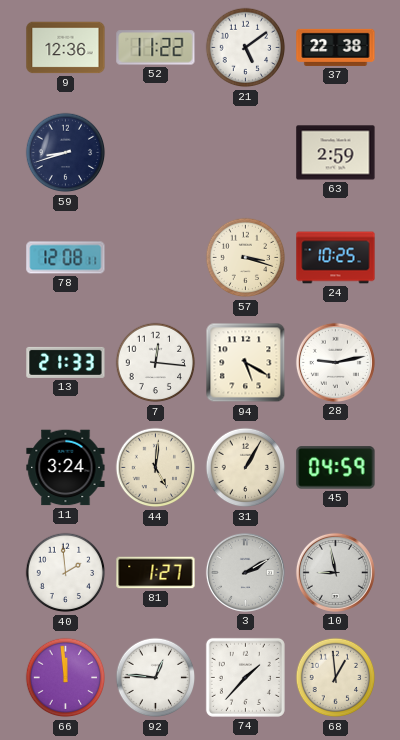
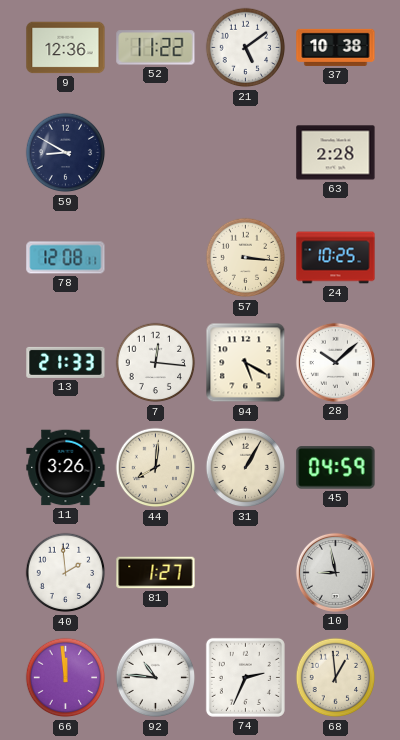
37: 22:38 -> 10:38
59: 8:42 -> 8:50
63: 2:59 -> 2:28
57: 3:18 -> 3:16
28: 9:13 -> 10:08
11: 3:24 -> 3:26
44: 5:01 -> 8:01
3: 2:10 -> none
92: 12:46 -> 10:46
74: 1:37 -> 2:34
